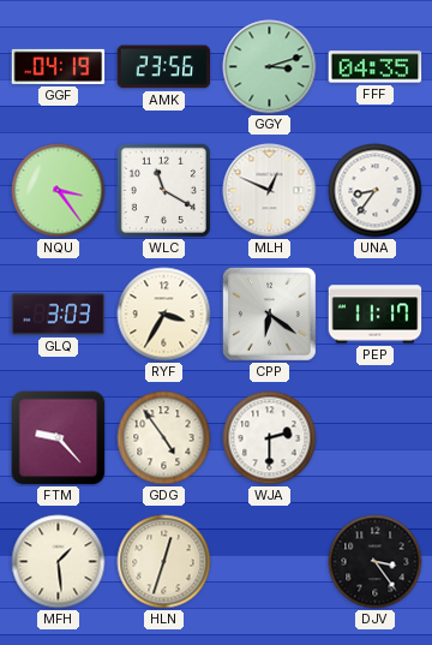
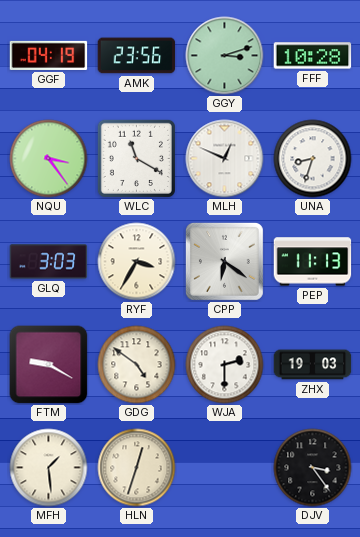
FFF: 04:35 -> 10:28
UNA: 8:36 -> 8:33
PEP: 11:17 -> 11:13
FTM: 9:23 -> 9:20
GDG: 4:54 -> 4:51
ZHX: none -> 19:03
